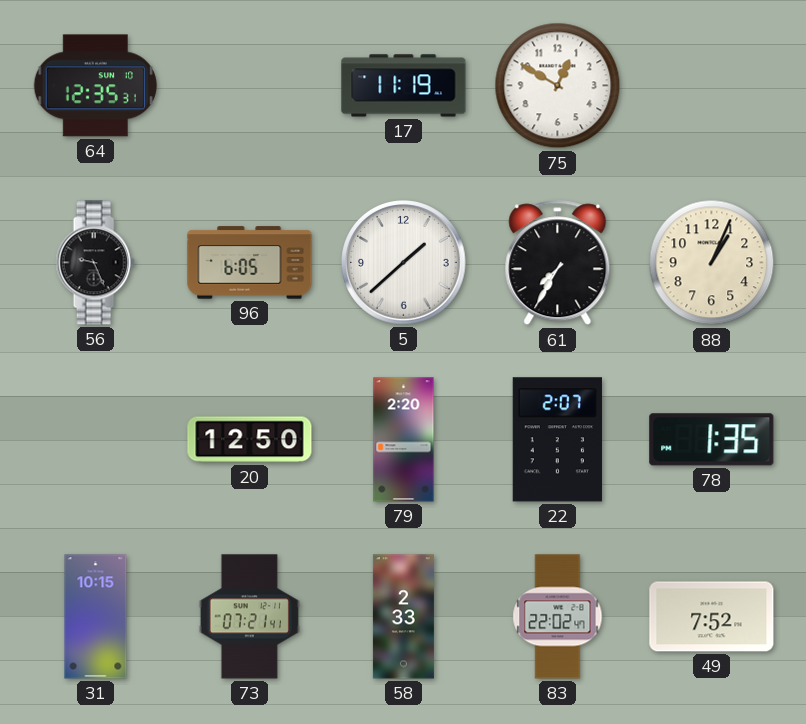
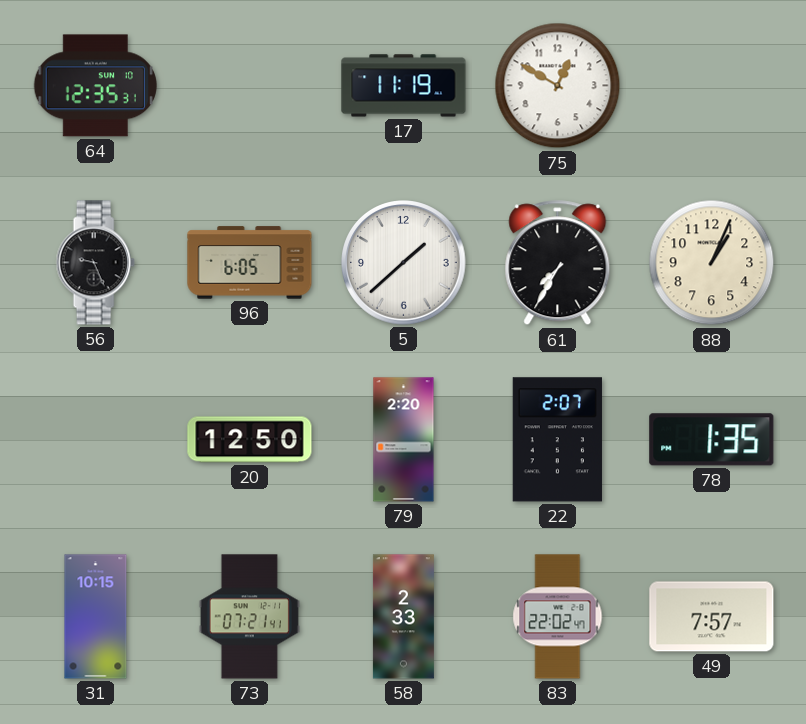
49: 7:52 -> 7:57
